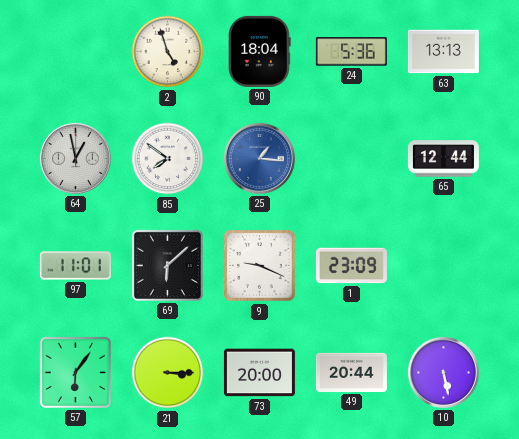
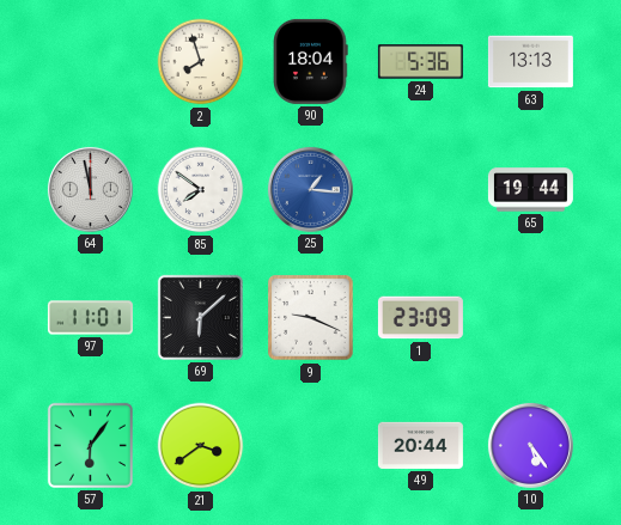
2: 4:57 -> 7:57
64: 12:58 -> 11:58
65: 12:44 -> 19:44
21: 3:15 -> 3:39
73: 20:00 -> none
10: 5:28 -> 5:24
